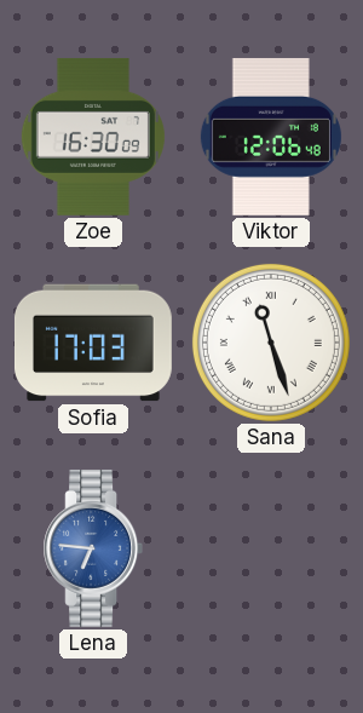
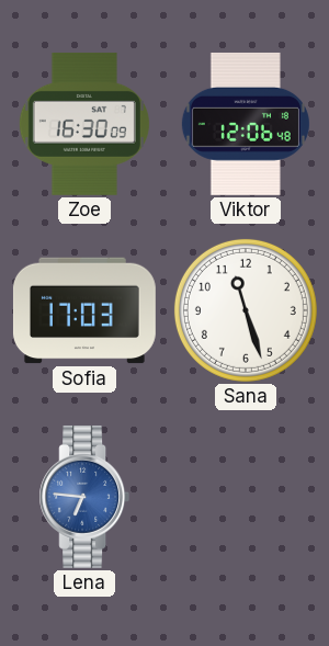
Sana numerals: Roman -> Arabic
